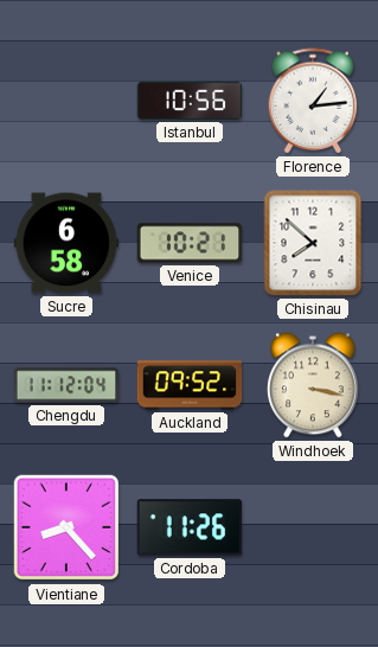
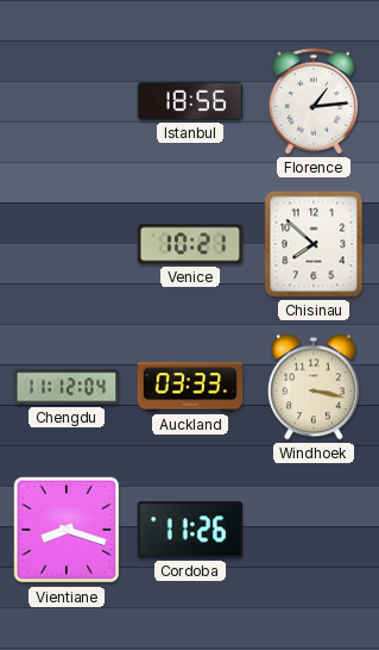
Istanbul: 10:56 -> 18:56
Sucre: 6:58 -> none
Auckland: 09:52 -> 03:33
Vientiane: 8:23 -> 8:18
